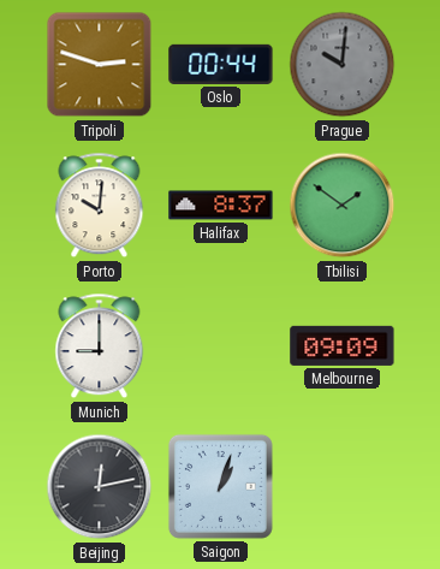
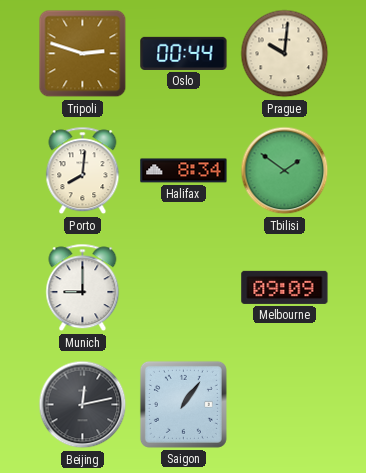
Prague dial: grey -> cream
Porto: 10:01 -> 8:01
Halifax: 8:37 -> 8:34
Saigon: 1:03 -> 1:06
